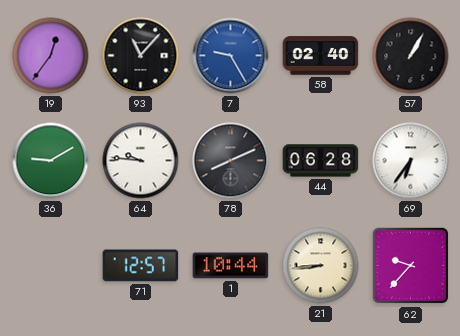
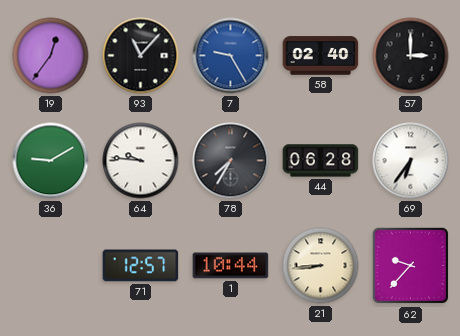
57: 1:05 -> 3:00
78: 8:11 -> 7:35
